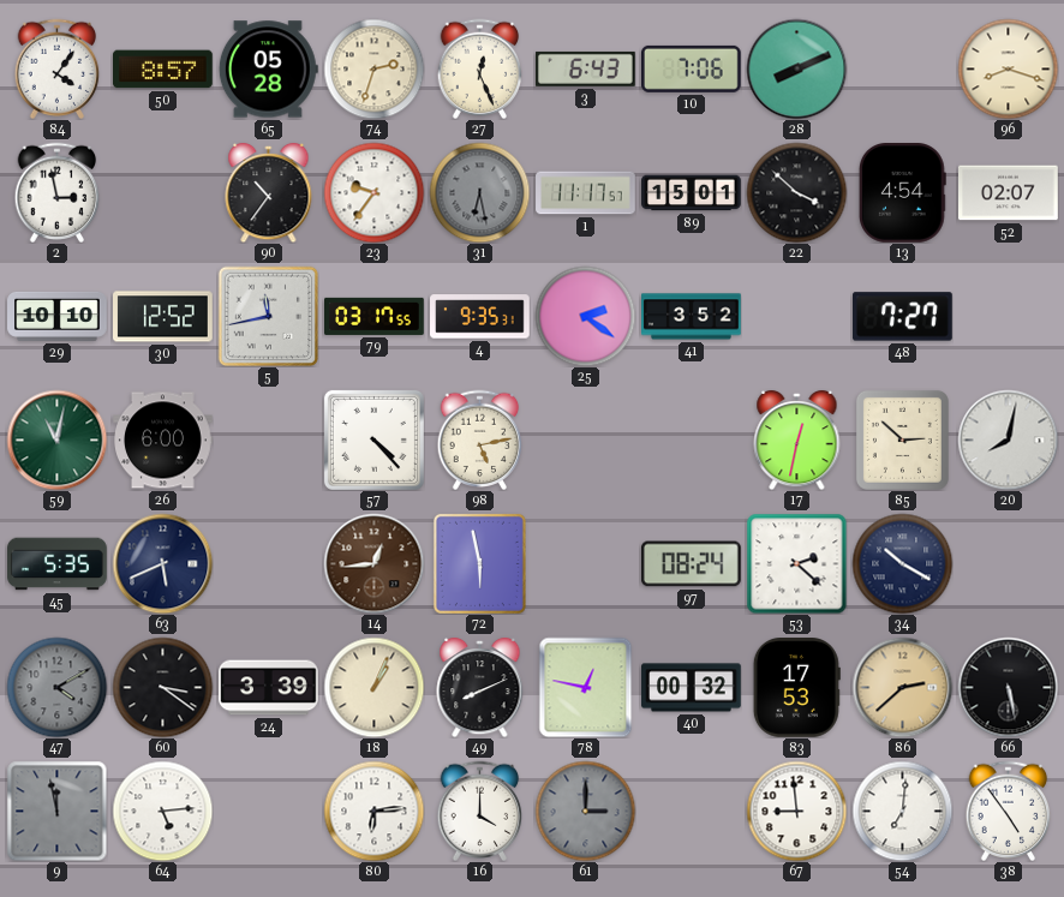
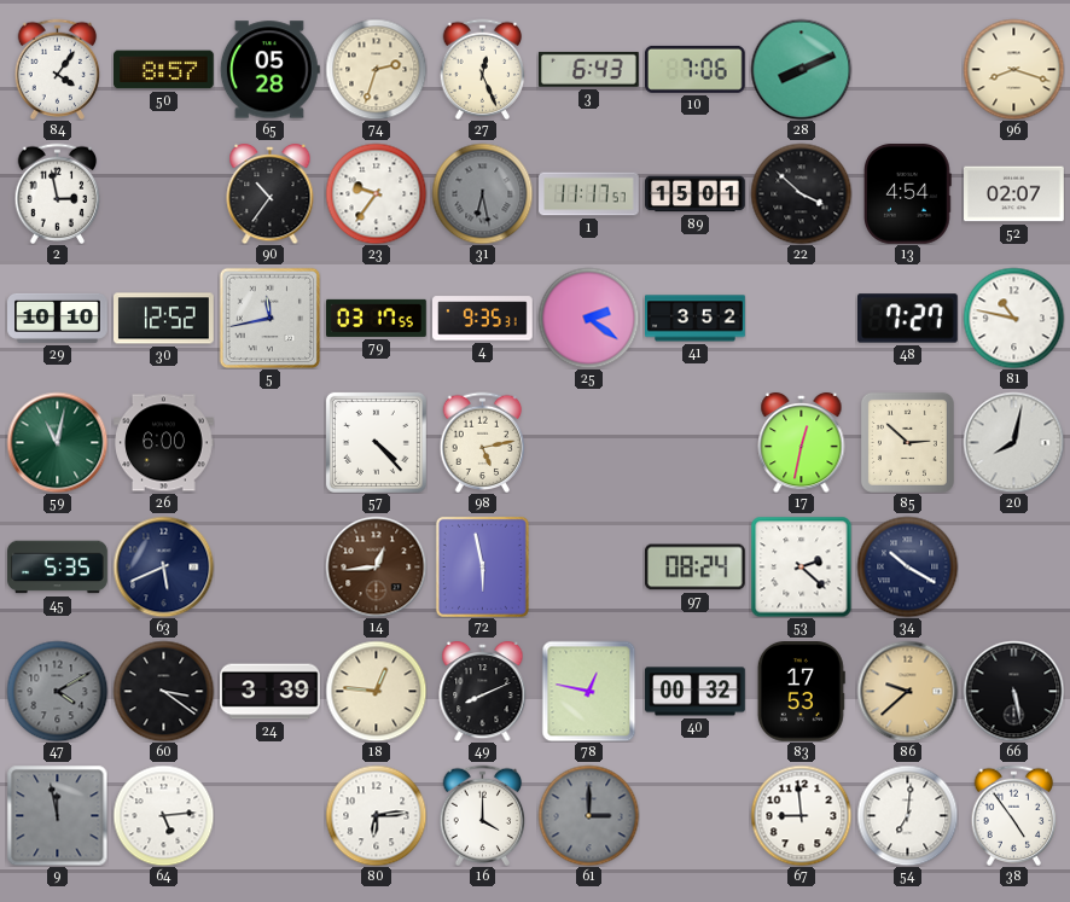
81: none -> 10:47
18: 1:04 -> 12:46
86: 2:38 -> 9:38
